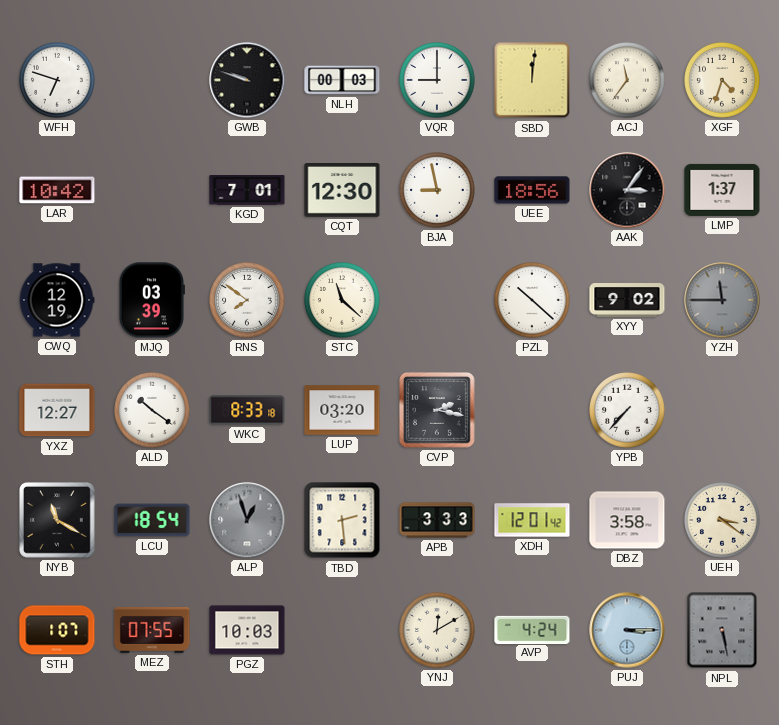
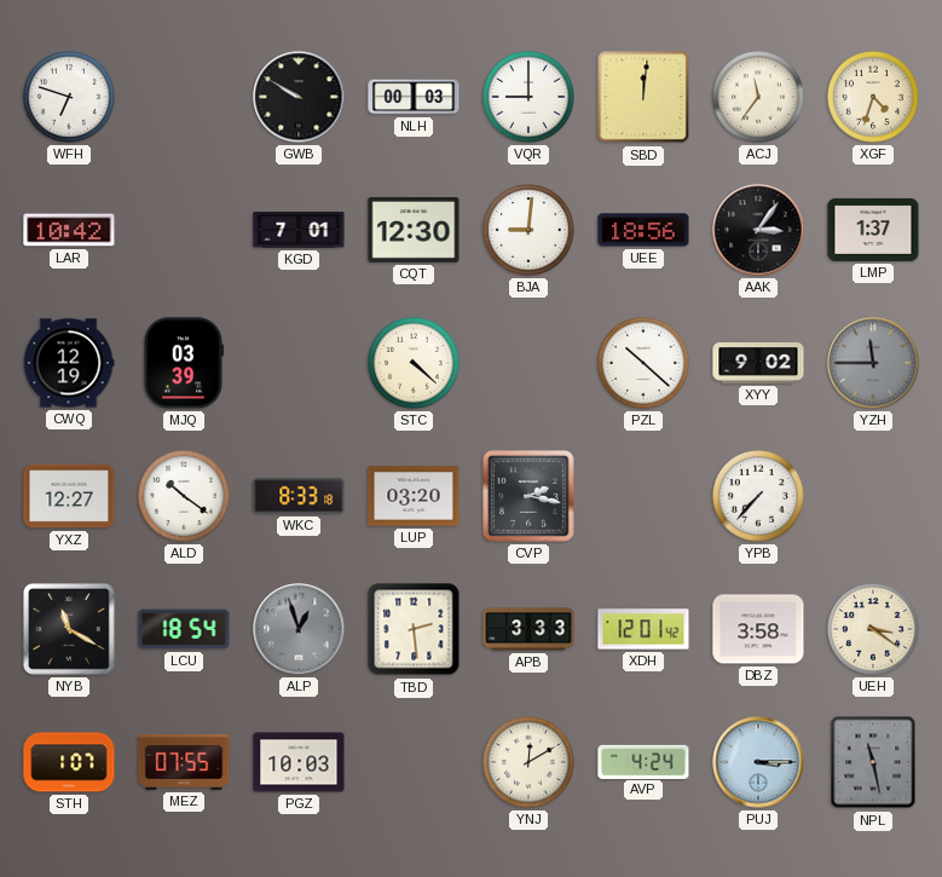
GWB: 9:48 -> 9:50
BJA: 8:58 -> 9:01
RNS: 7:51 -> none
STC: 11:22 -> 4:22
NPL: 5:28 -> 11:28
